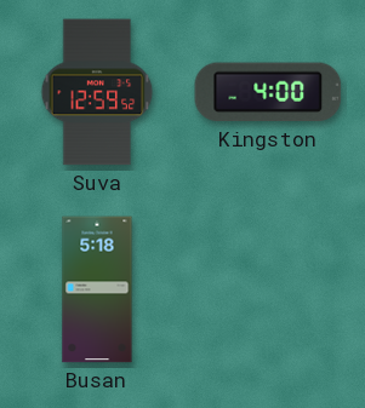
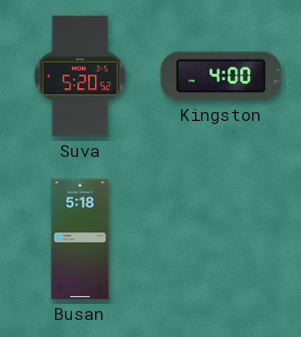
Suva: 12:59 -> 5:20
